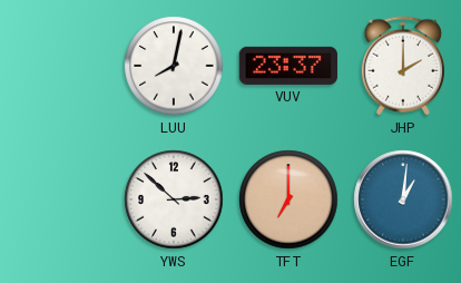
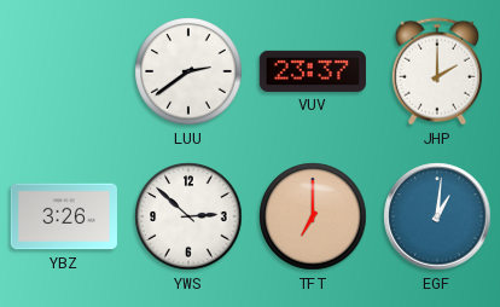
LUU: 8:02 -> 2:39
YBZ: none -> 3:26
